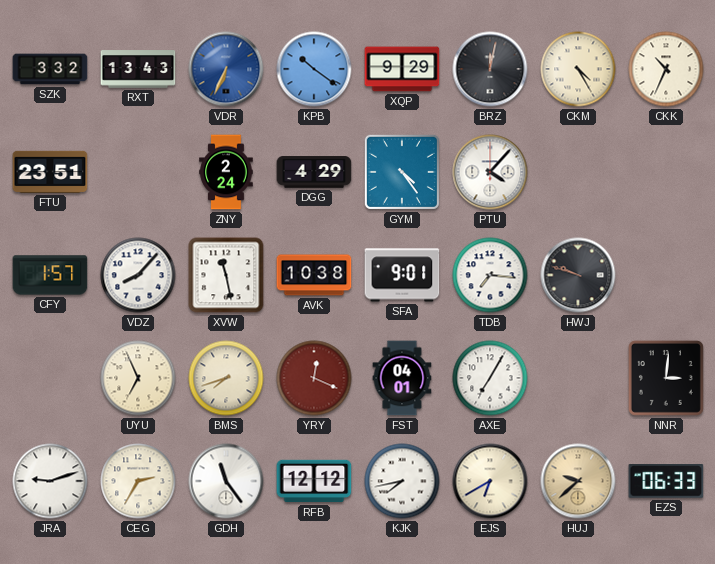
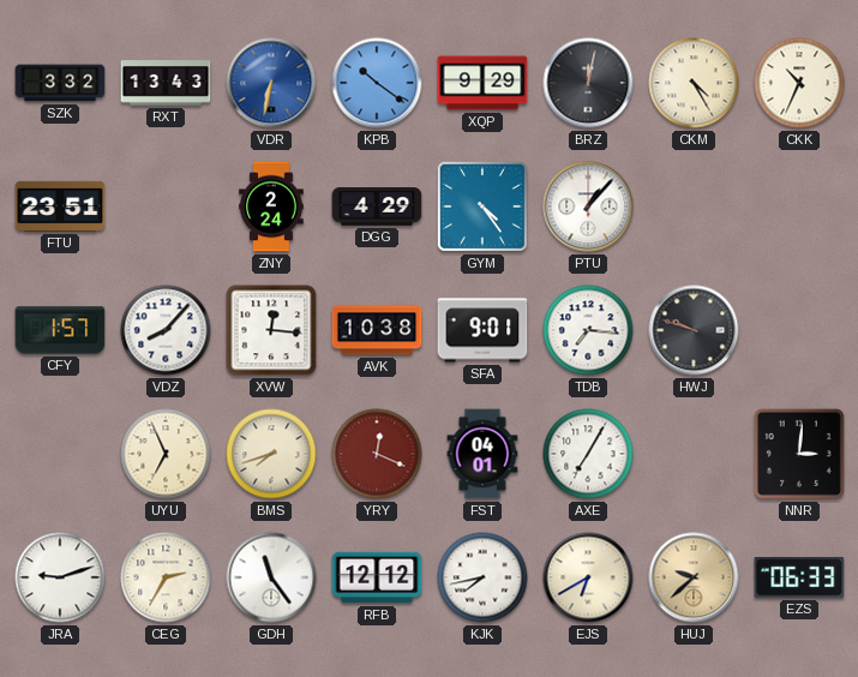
VDR: 6:34 -> 6:32
PTU: 4:07 -> 1:07
XVW: 11:28 -> 12:16
